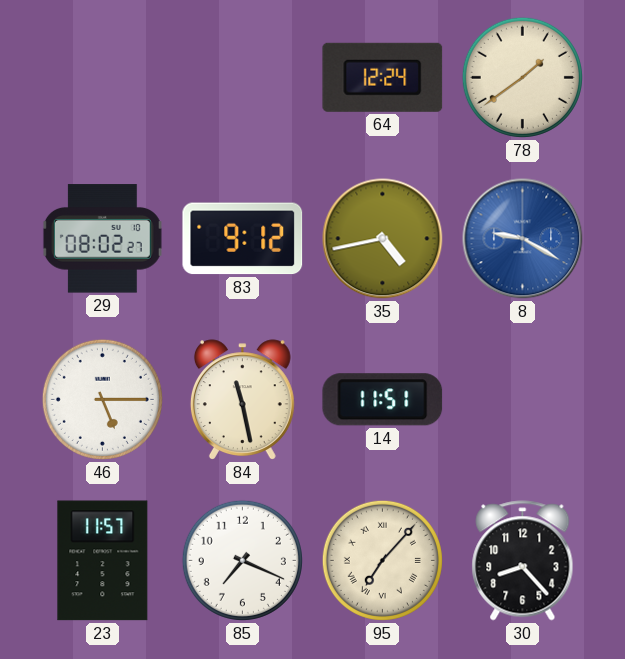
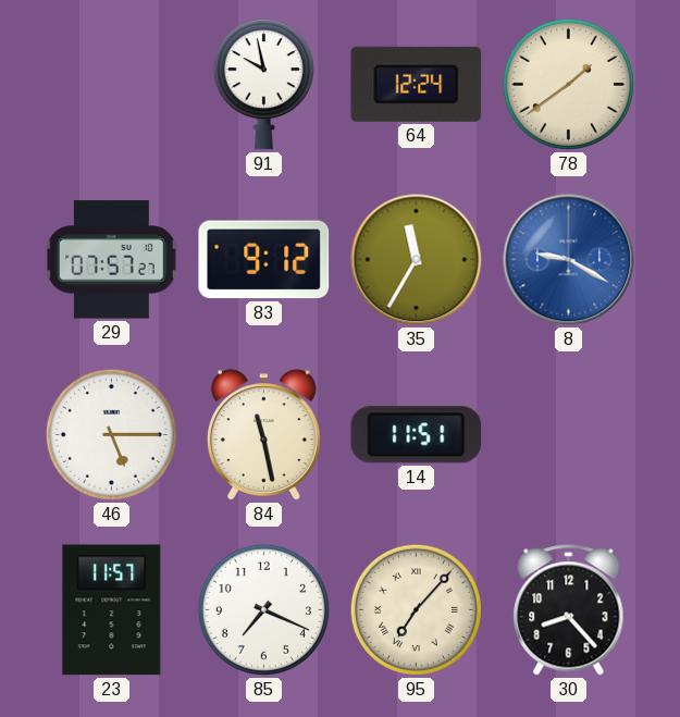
91: none -> 9:58
29: 08:02 -> 07:57
35: 4:43 -> 11:35
